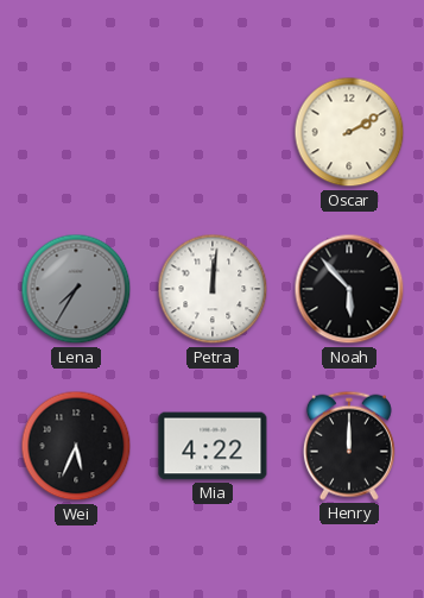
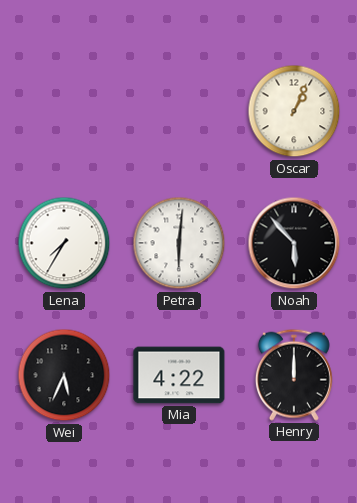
Oscar: 2:10 -> 1:04
Lena dial: grey -> white
Petra: 12:01 -> 6:01
